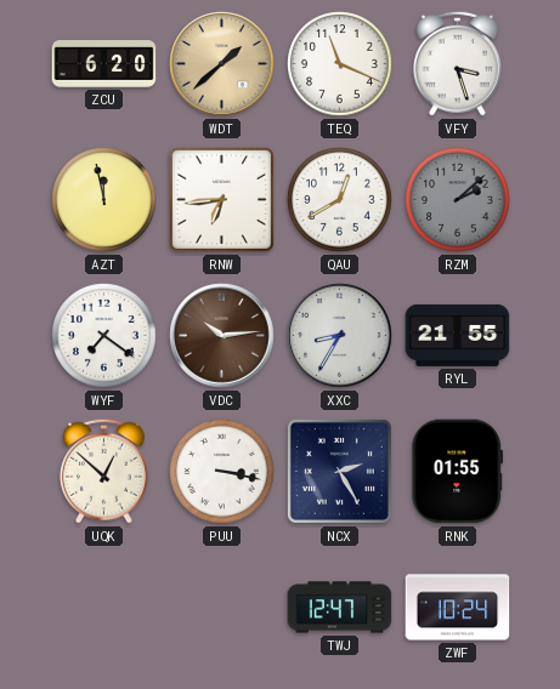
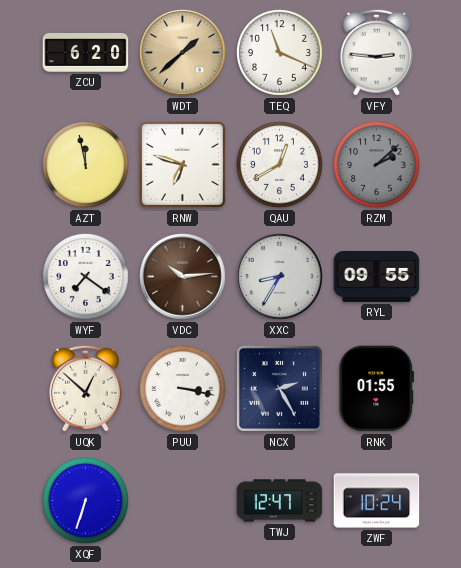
VFY: 3:27 -> 2:46
RNW: 6:44 -> 6:48
RYL: 21:55 -> 09:55
XQF: none -> 6:33
